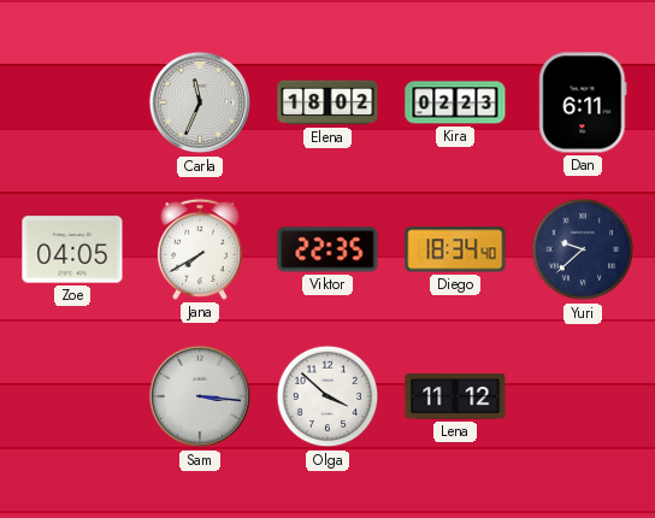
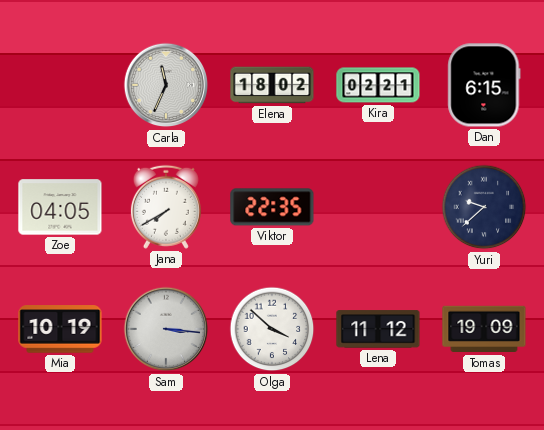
Kira: 02:23 -> 02:21
Dan: 6:11 -> 6:15
Diego: 18:34 -> none
Mia: none -> 10:19
Tomas: none -> 19:09
